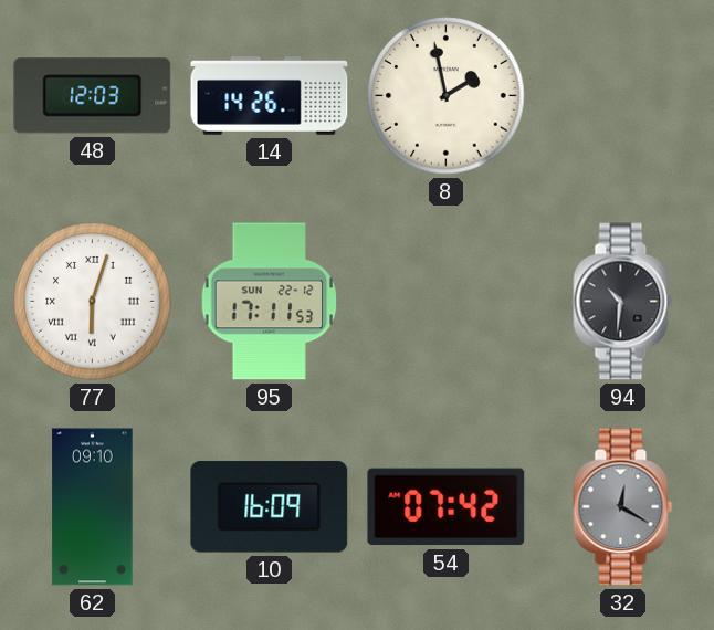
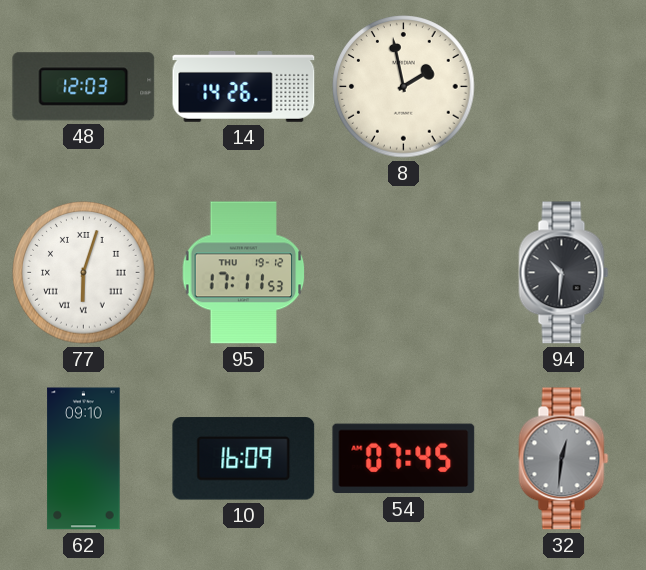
95 date: SUN 22-12 -> THU 19-12
54: 07:42 -> 07:45
32: 12:20 -> 12:31
